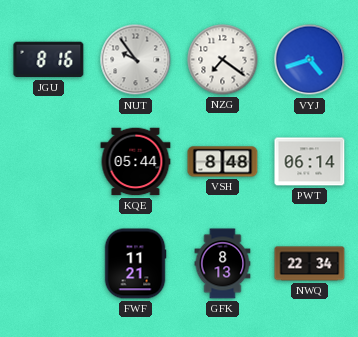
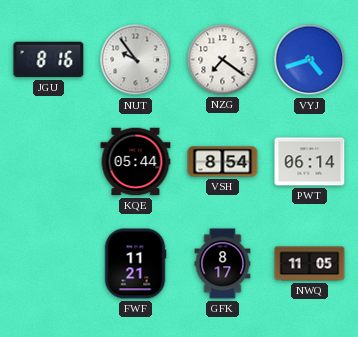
VSH: 8:48 -> 8:54
GFK: 8:13 -> 8:17
NWQ: 22:34 -> 11:05
